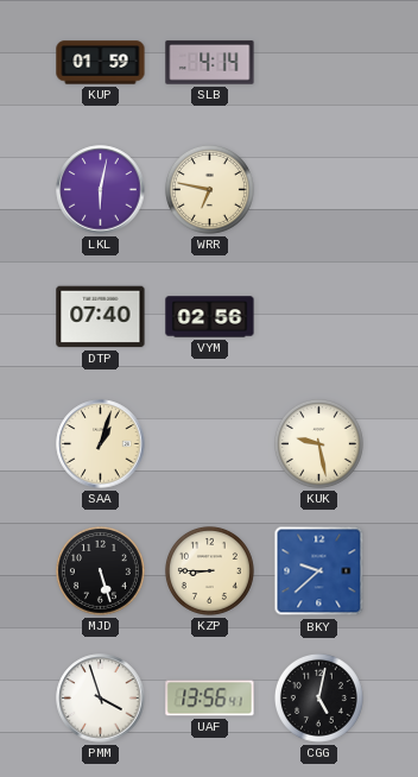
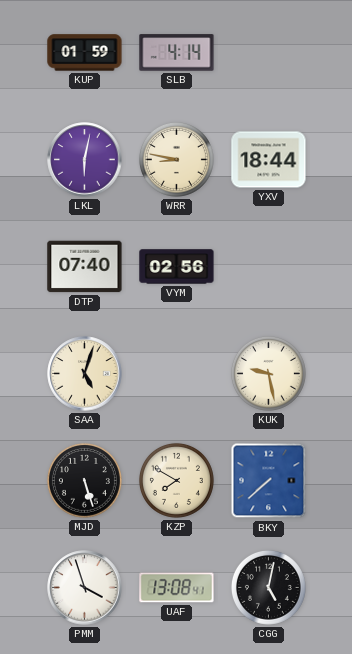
WRR: 6:47 -> 8:47
YXV: none -> 18:44
SAA: 1:03 -> 5:03
KZP: 8:45 -> 7:50
BKY: 9:38 -> 7:38
UAF: 13:56 -> 13:08
